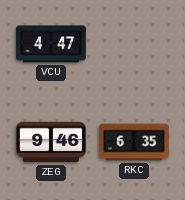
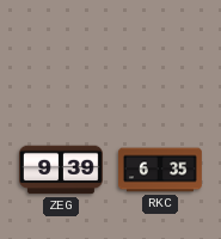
VCU: 4:47 -> none
ZEG: 9:46 -> 9:39
